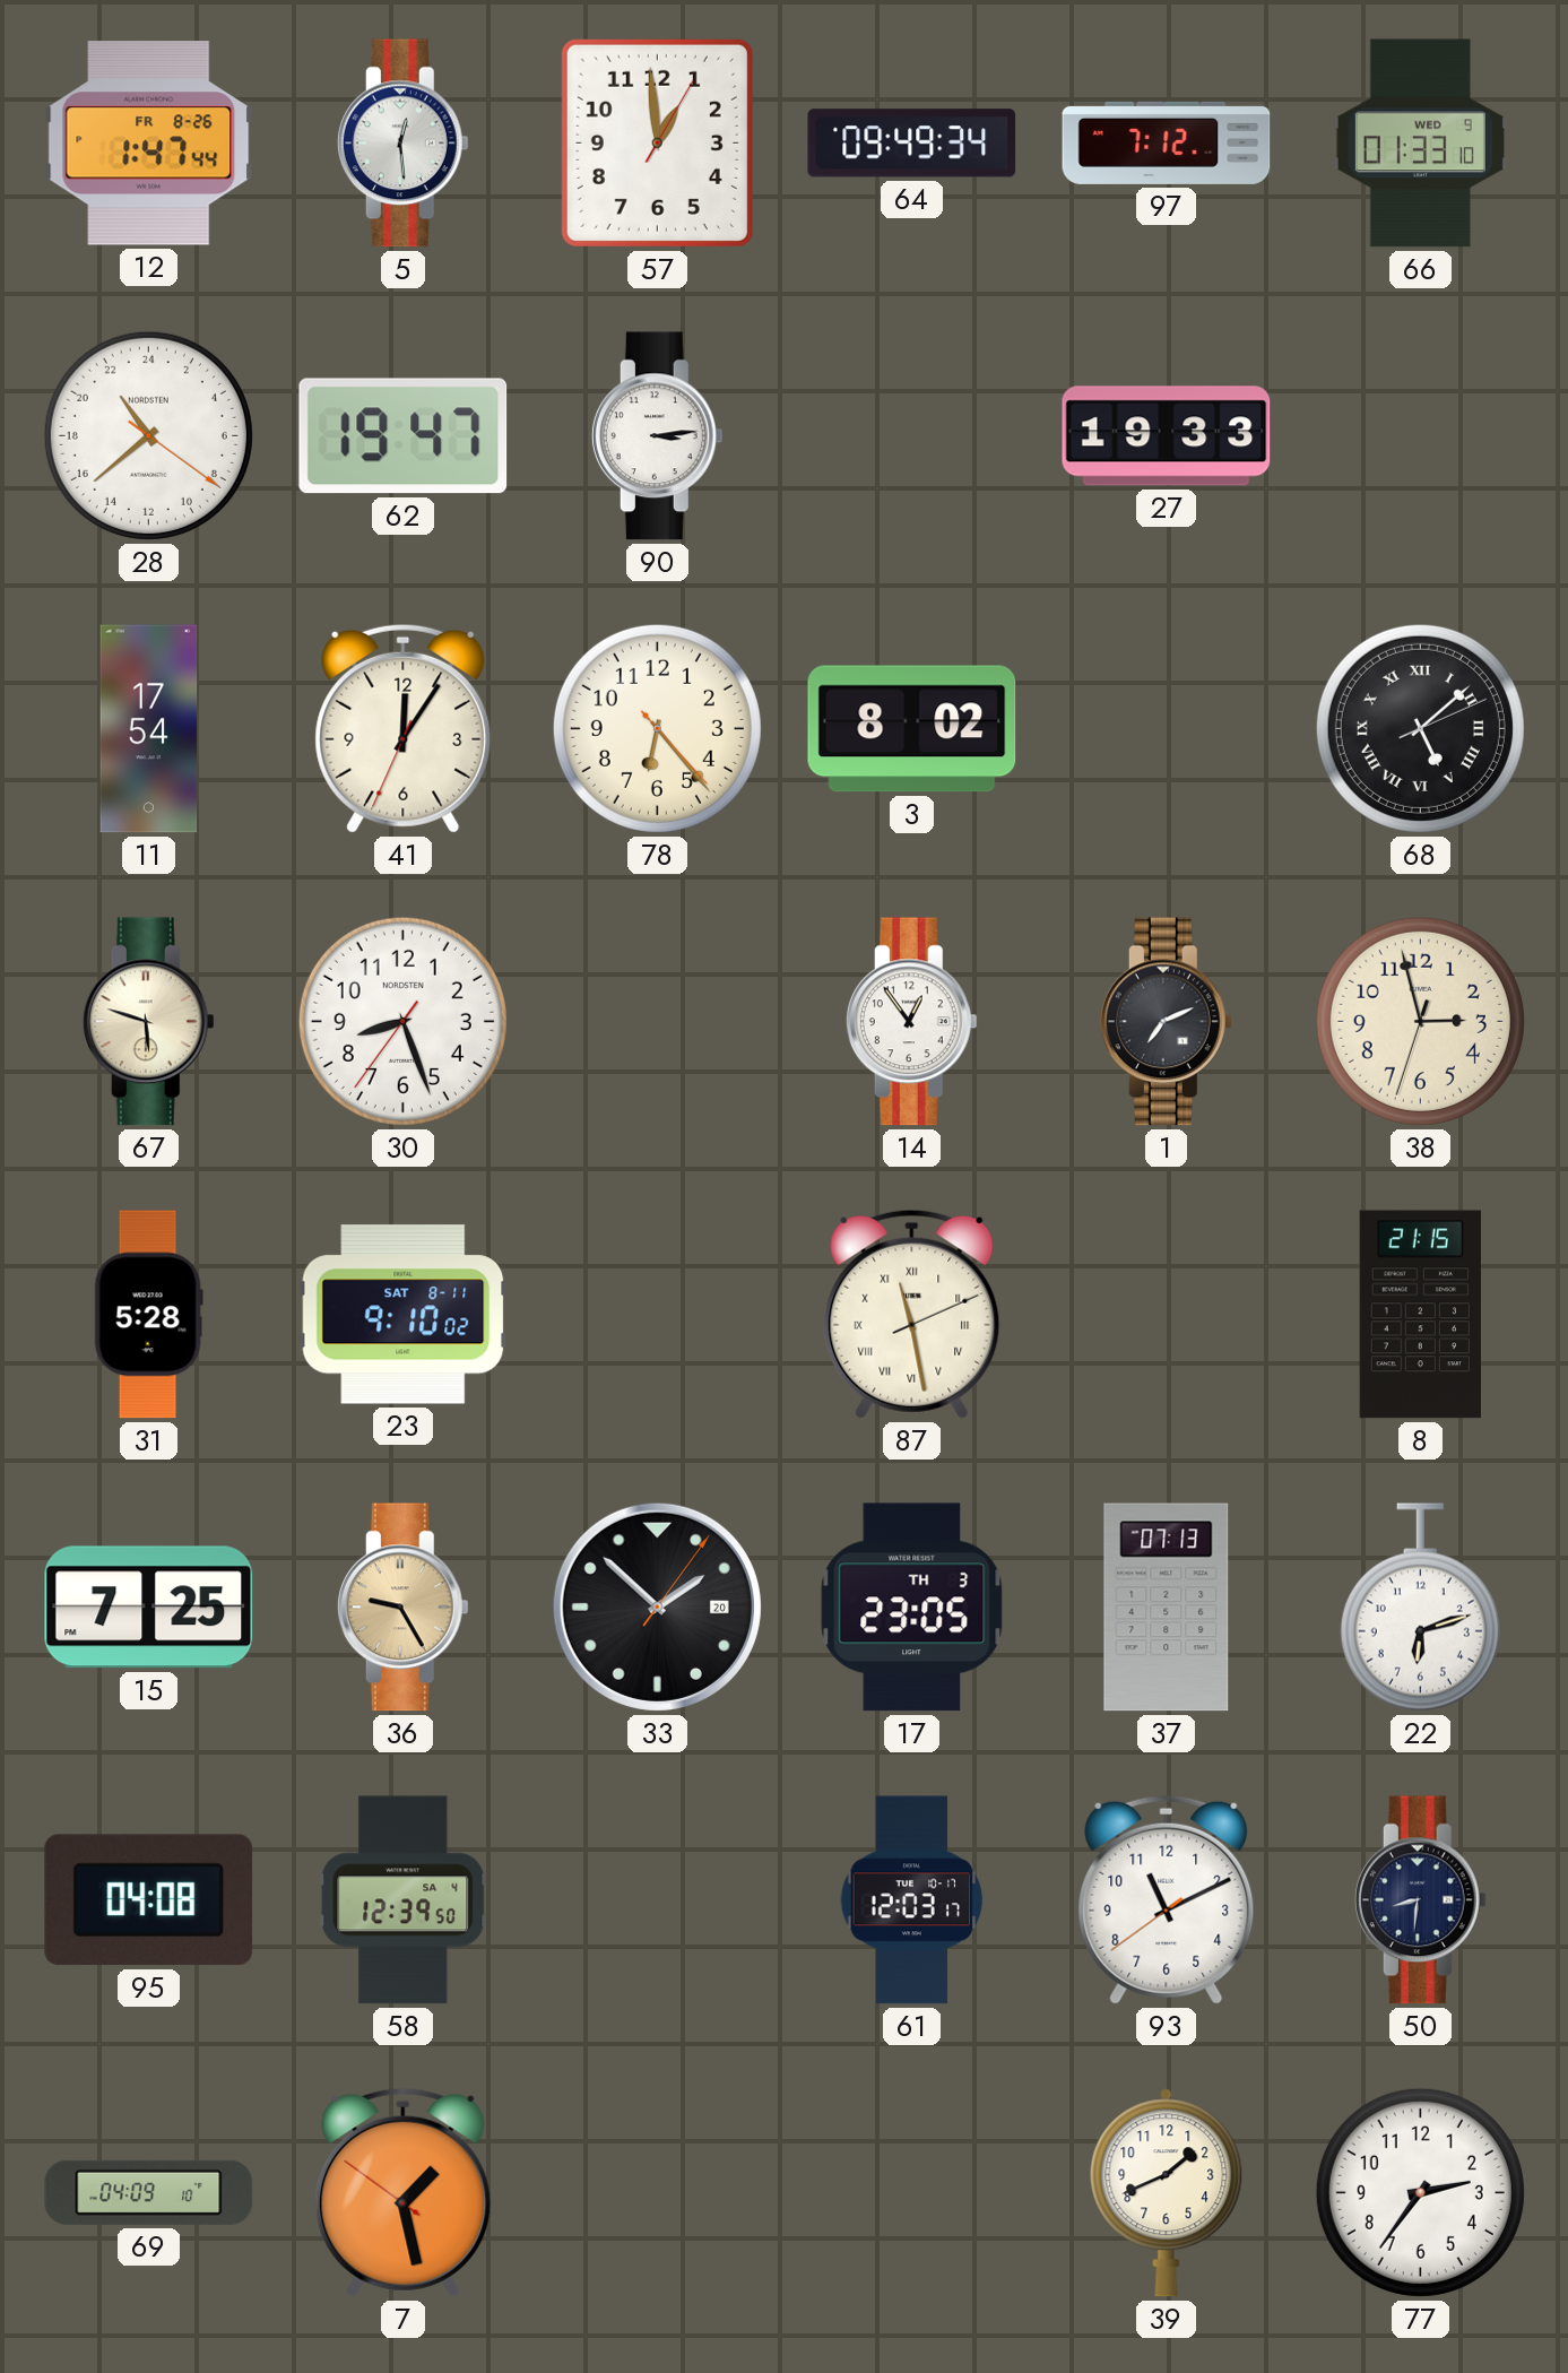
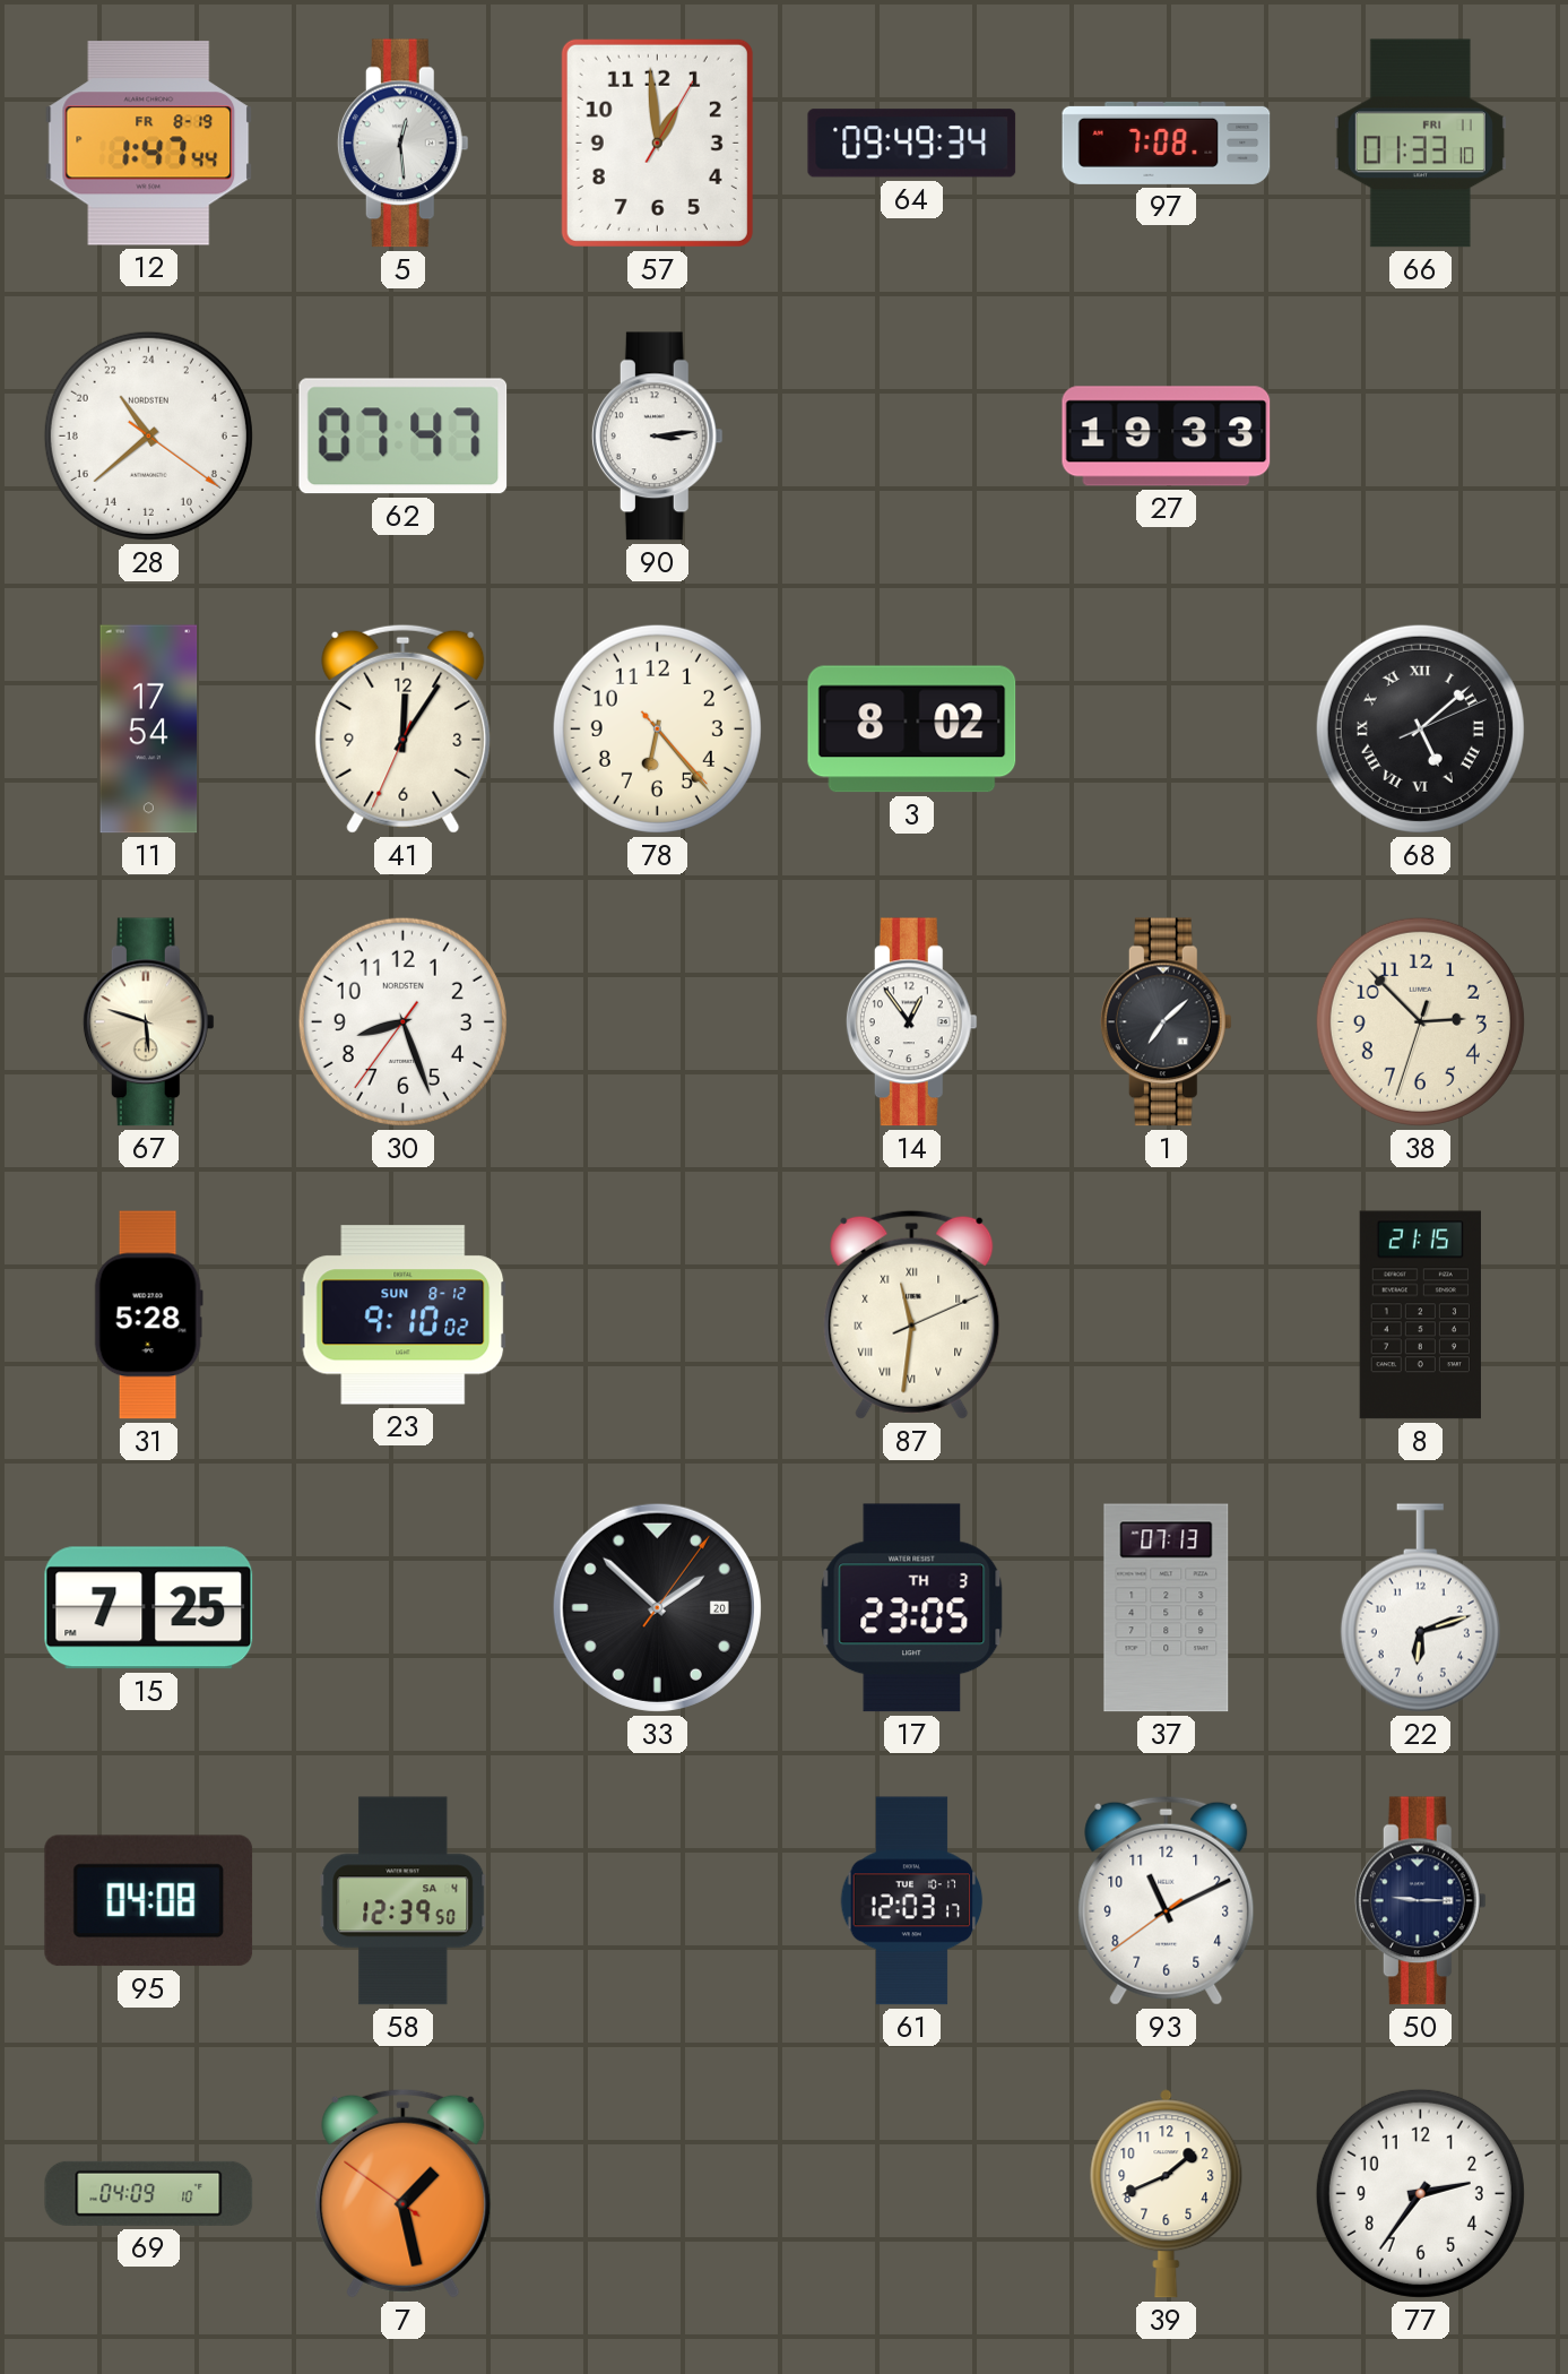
12 date: FR 8-26 -> FR 8-19
97: 7:12 -> 7:08
66 date: WED 9 -> FRI 11
62: 19:47 -> 07:47
1: 7:11 -> 7:08
38: 2:57 -> 2:52
23 date: SAT 8-11 -> SUN 8-12
87: 11:28 -> 11:31
36: 9:25 -> none
50: 8:31 -> 9:15
